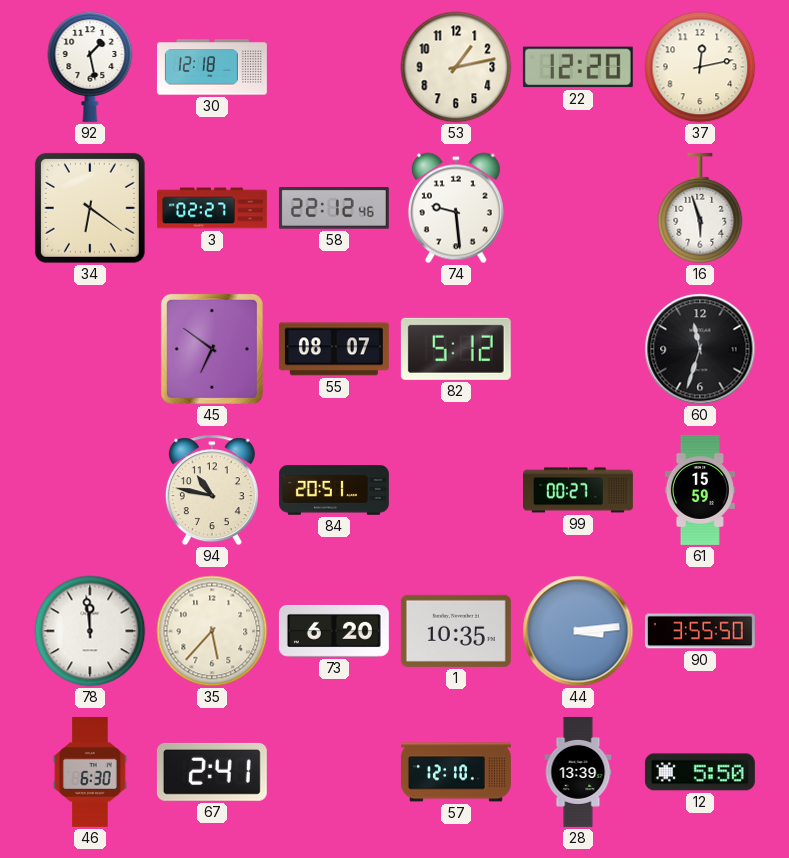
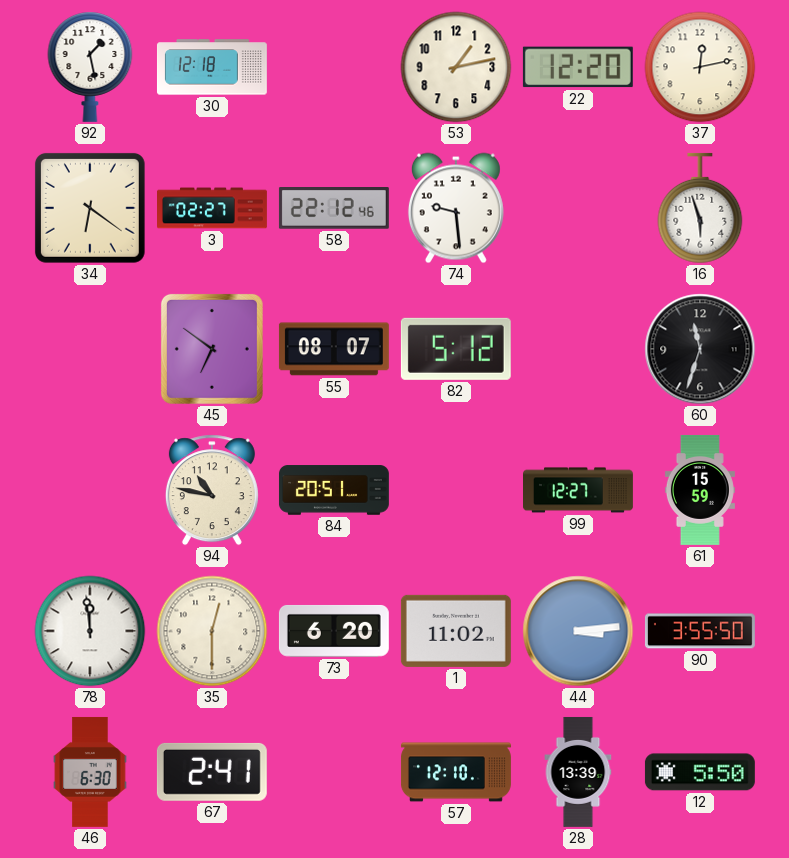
99: 00:27 -> 12:27
35: 5:37 -> 12:30
1: 10:35 -> 11:02
